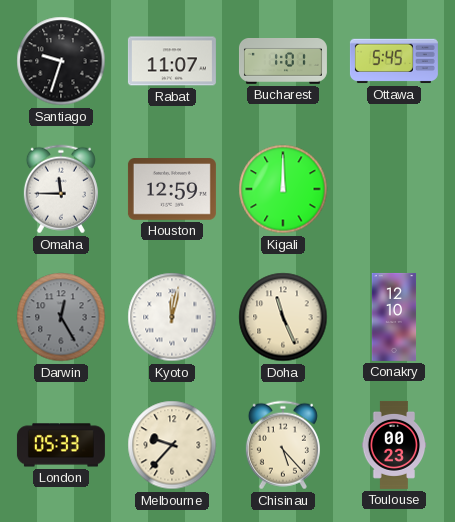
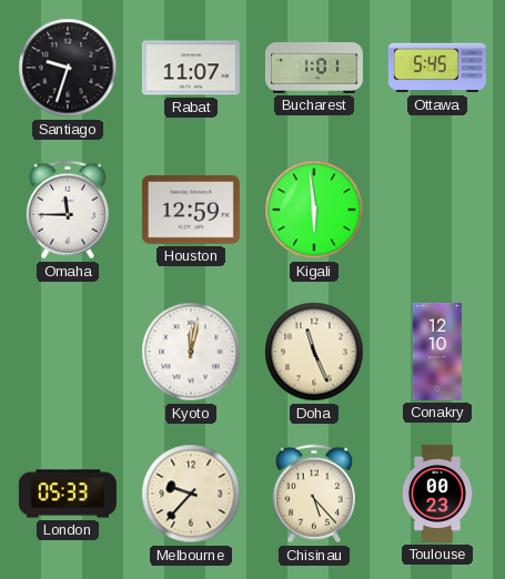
Kigali: 12:00 -> 5:59
Darwin: 12:25 -> none
